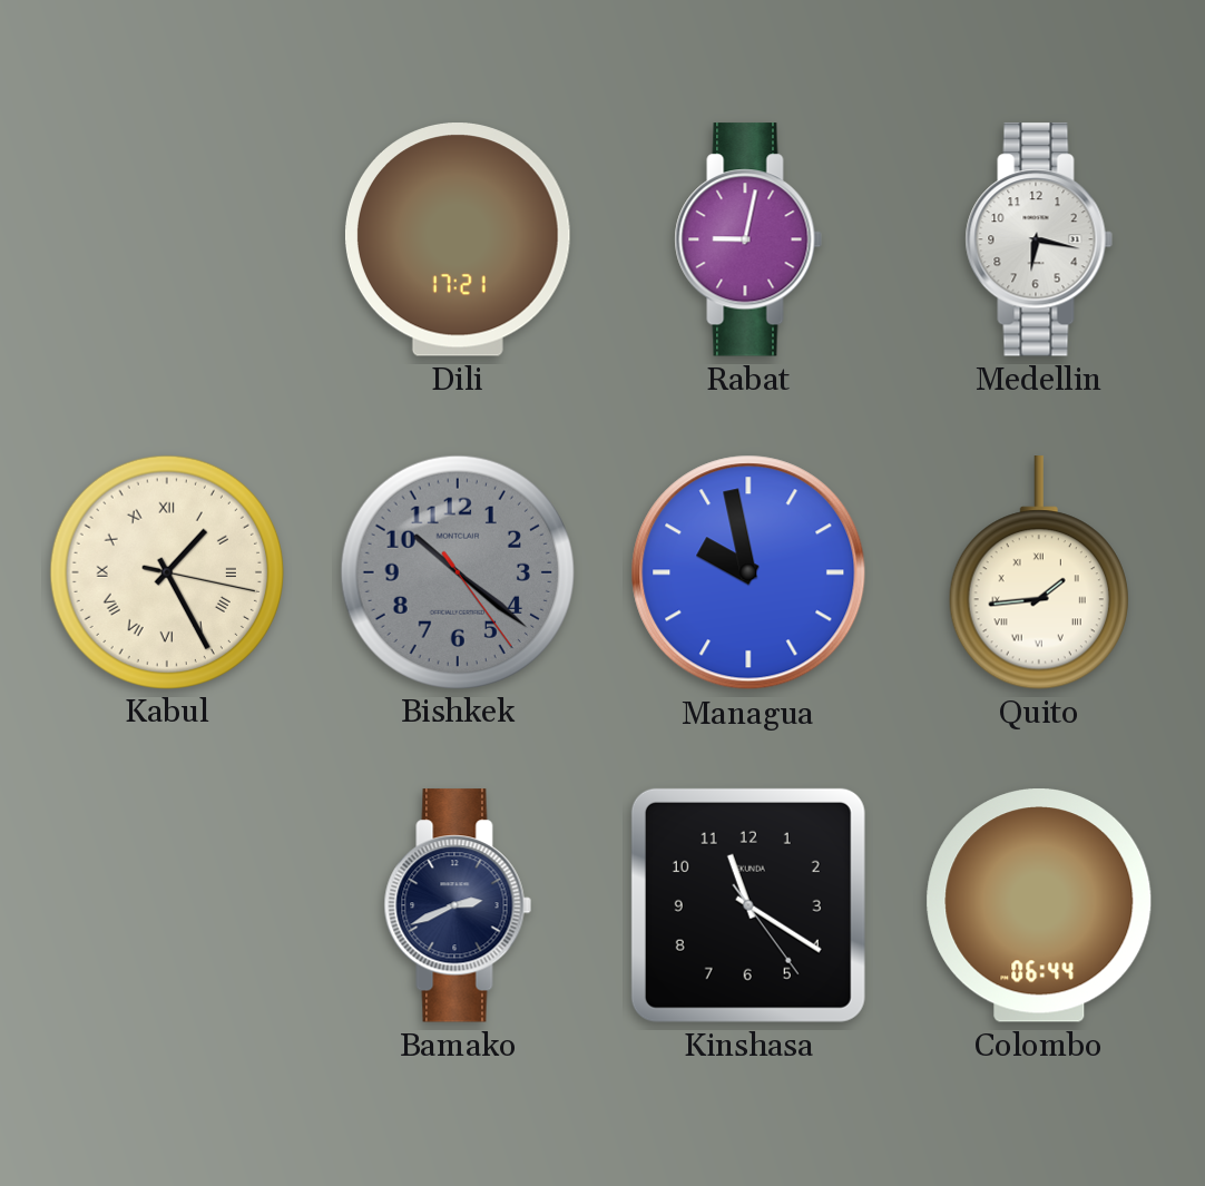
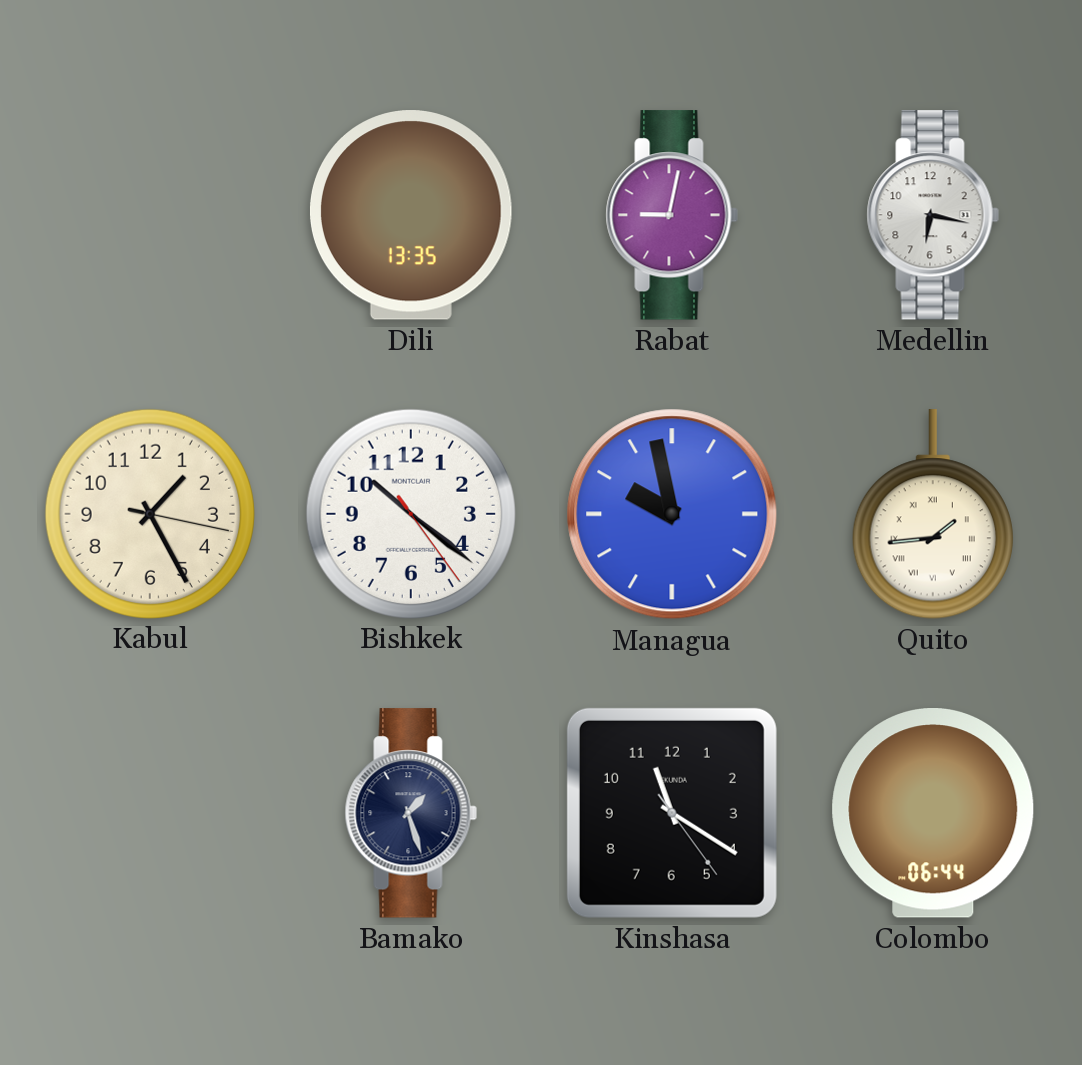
Dili: 17:21 -> 13:35
Kabul numerals: Roman -> Arabic
Bishkek dial: grey -> white
Bamako: 2:41 -> 1:27
